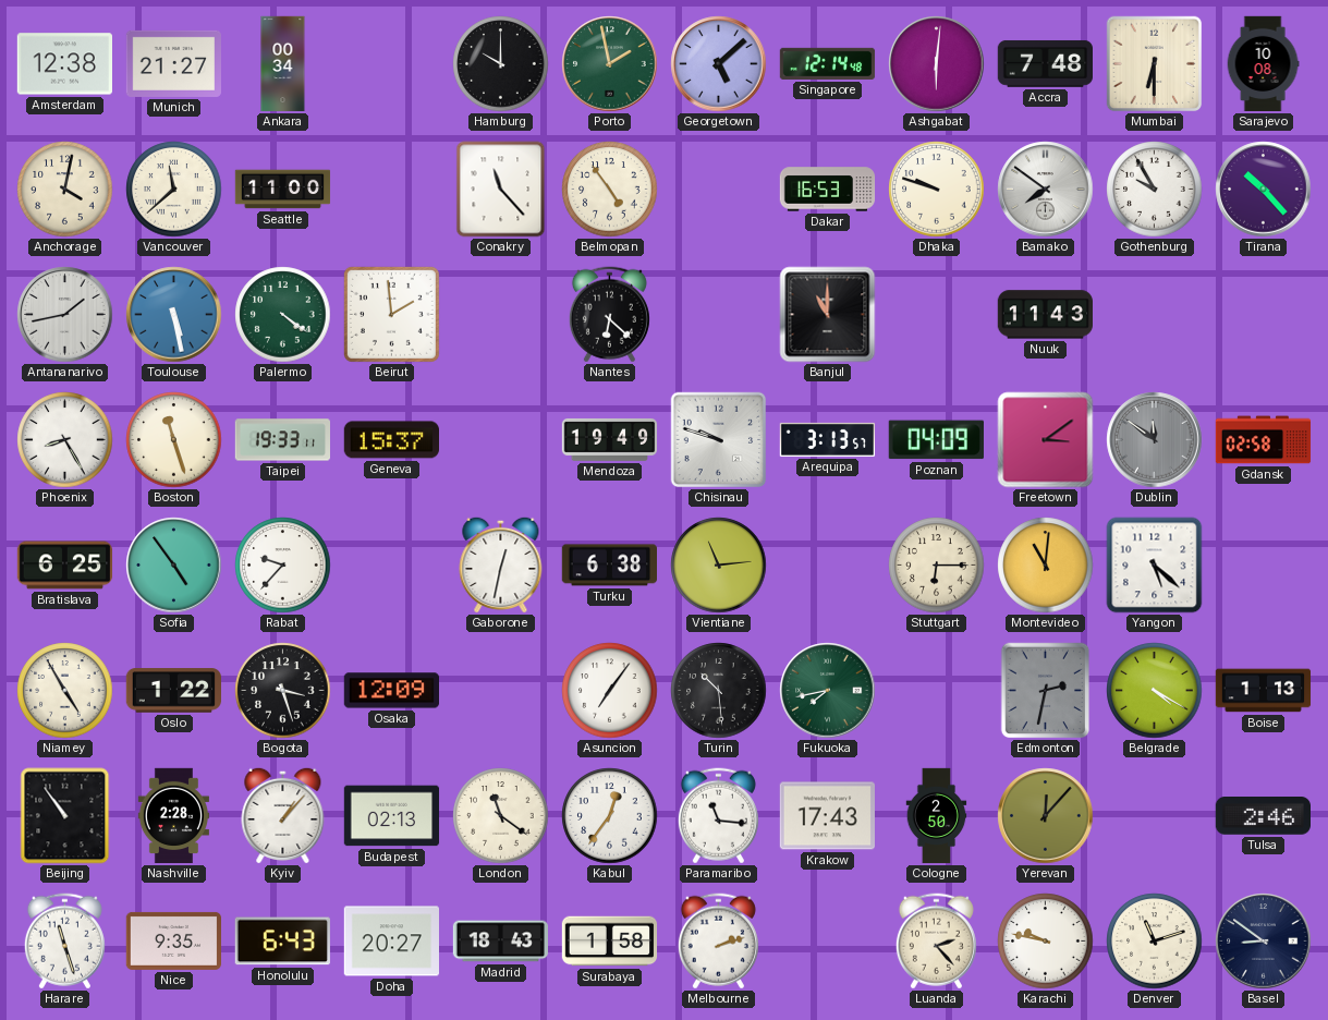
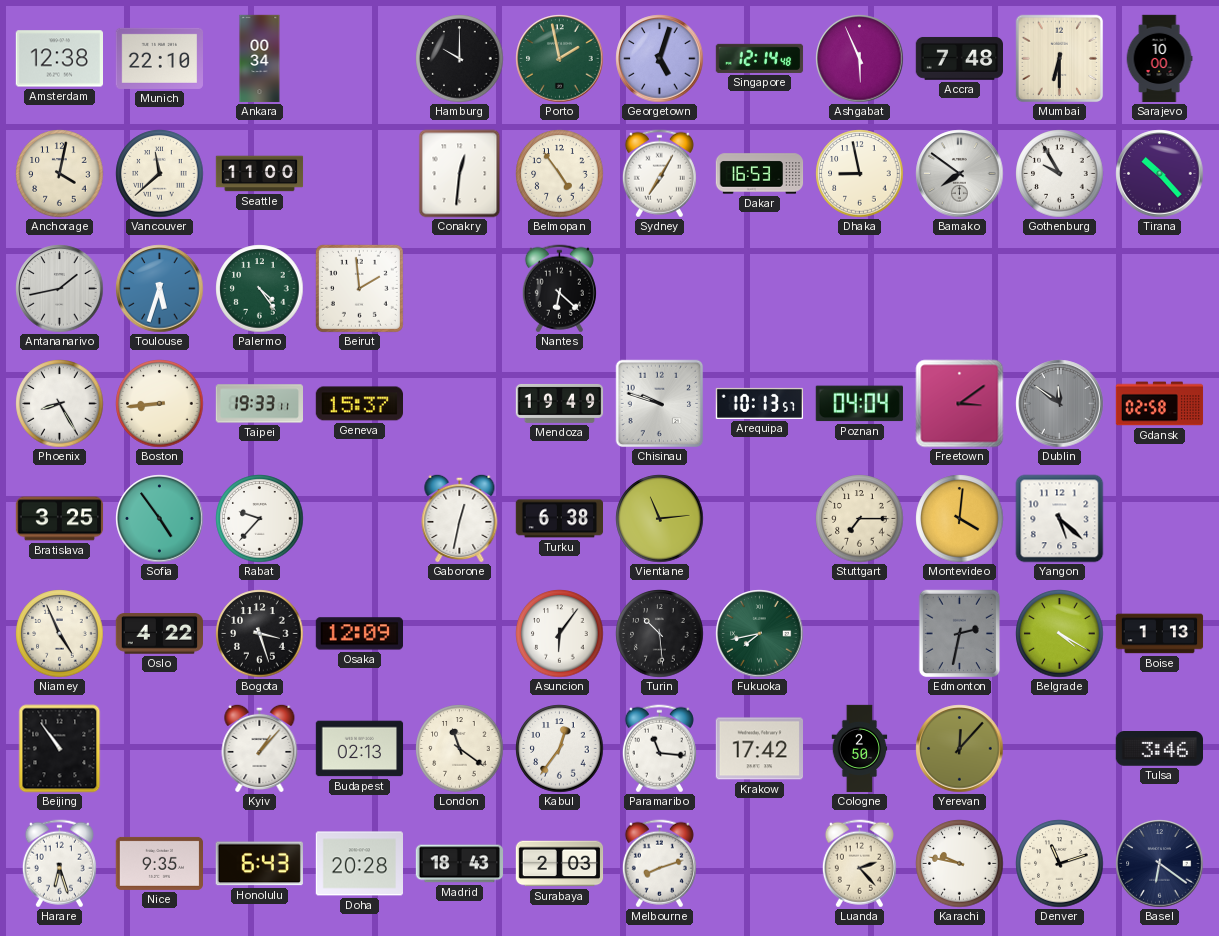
Munich: 21:27 -> 22:10
Georgetown: 5:08 -> 5:03
Ashgabat: 6:01 -> 5:56
Sarajevo: 10:08 -> 10:00
Conakry: 11:23 -> 12:31
Sydney: none -> 7:05
Dhaka: 9:48 -> 8:58
Toulouse: 5:28 -> 5:33
Palermo: 4:21 -> 4:24
Banjul: 11:00 -> none
Nuuk: 11:43 -> none
Boston: 11:27 -> 8:44
Arequipa: 3:13 -> 10:13
Poznan: 04:09 -> 04:04
Bratislava: 6:25 -> 3:25
Stuttgart: 6:15 -> 7:15
Montevideo: 11:01 -> 4:01
Niamey: 4:55 -> 4:56
Oslo: 1:22 -> 4:22
Asuncion: 7:06 -> 6:06
Nashville: 2:28 -> none
Krakow: 17:43 -> 17:42
Tulsa: 2:46 -> 3:46
Harare: 11:27 -> 6:27
Doha: 20:27 -> 20:28
Surabaya: 1:58 -> 2:03
Melbourne: 2:12 -> 8:12
Basel: 8:51 -> 6:21
